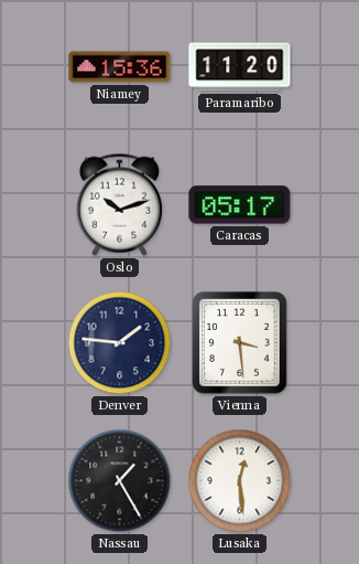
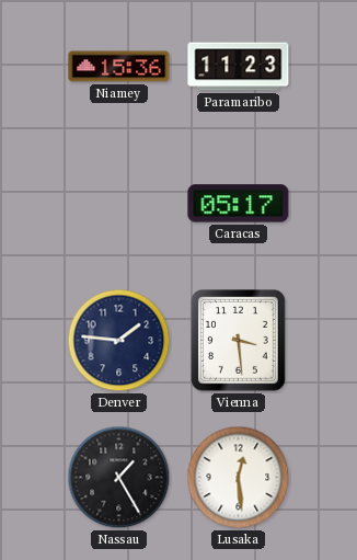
Paramaribo: 11:20 -> 11:23
Oslo: 10:12 -> none
